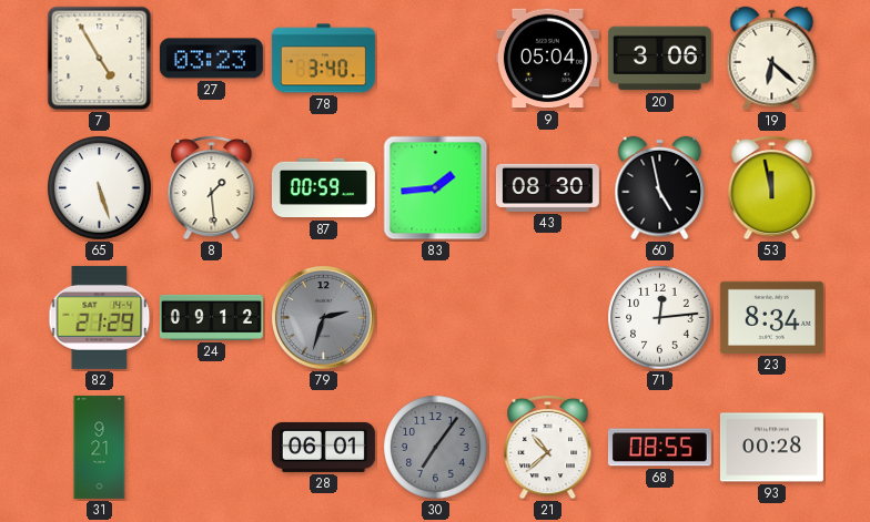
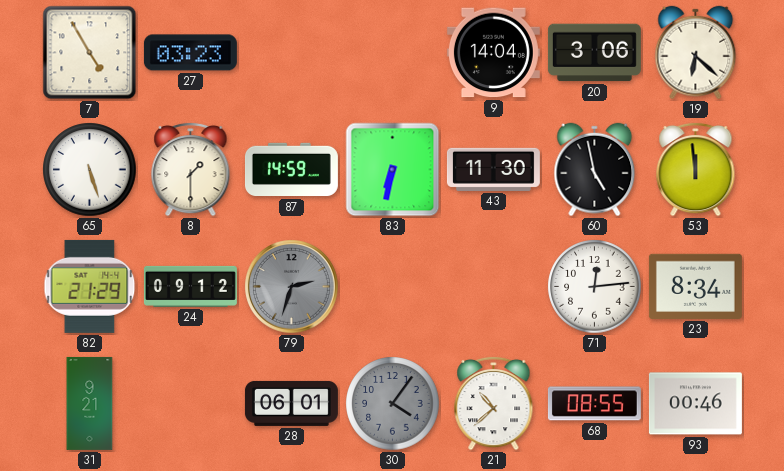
78: 3:40 -> none
9: 05:04 -> 14:04
8: 1:29 -> 1:30
87: 00:59 -> 14:59
83: 1:44 -> 6:32
43: 08:30 -> 11:30
53: 11:58 -> 11:59
30: 7:06 -> 4:06
93: 00:28 -> 00:46
